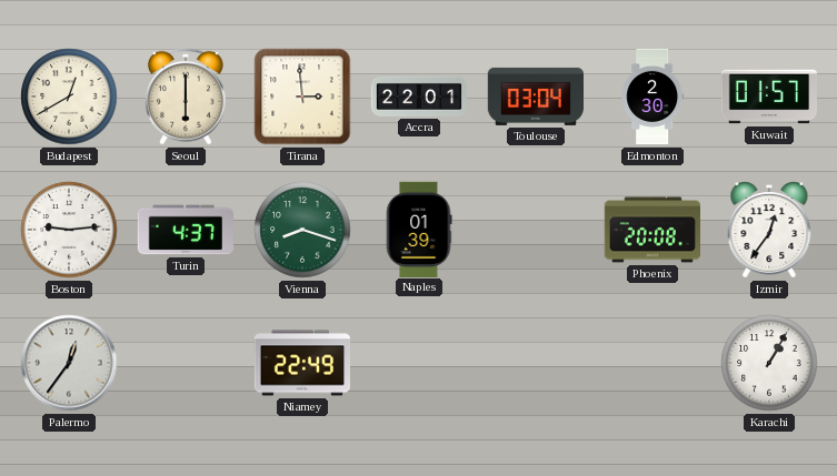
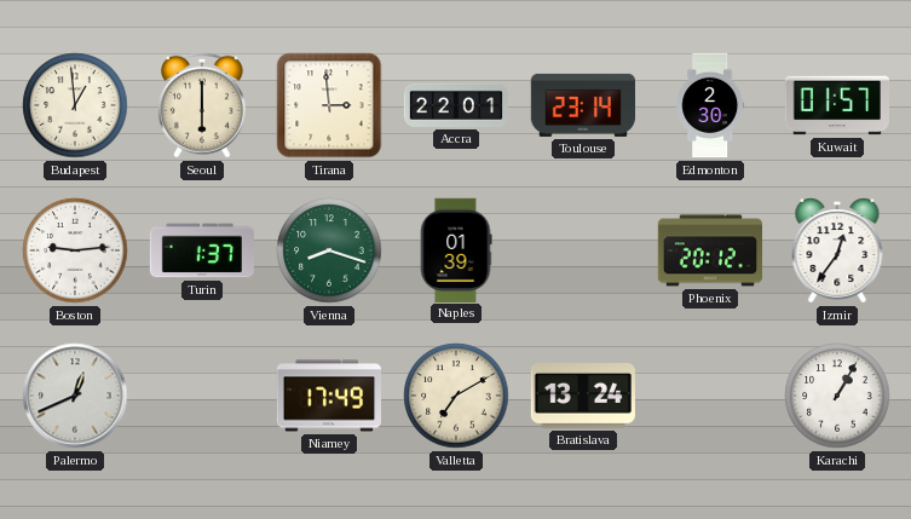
Budapest: 12:40 -> 12:59
Toulouse: 03:04 -> 23:14
Turin: 4:37 -> 1:37
Phoenix: 20:08 -> 20:12
Palermo: 12:36 -> 12:41
Niamey: 22:49 -> 17:49
Valletta: none -> 7:10
Bratislava: none -> 13:24
